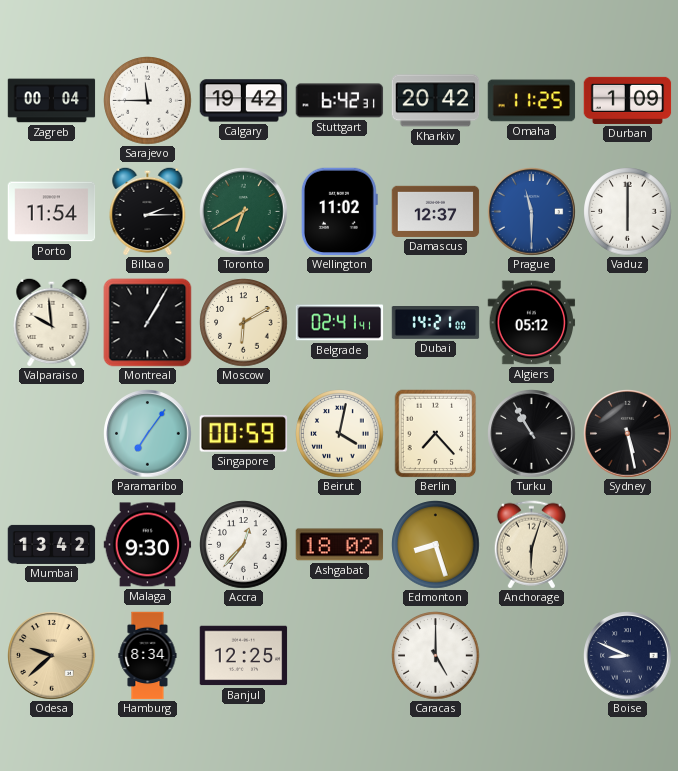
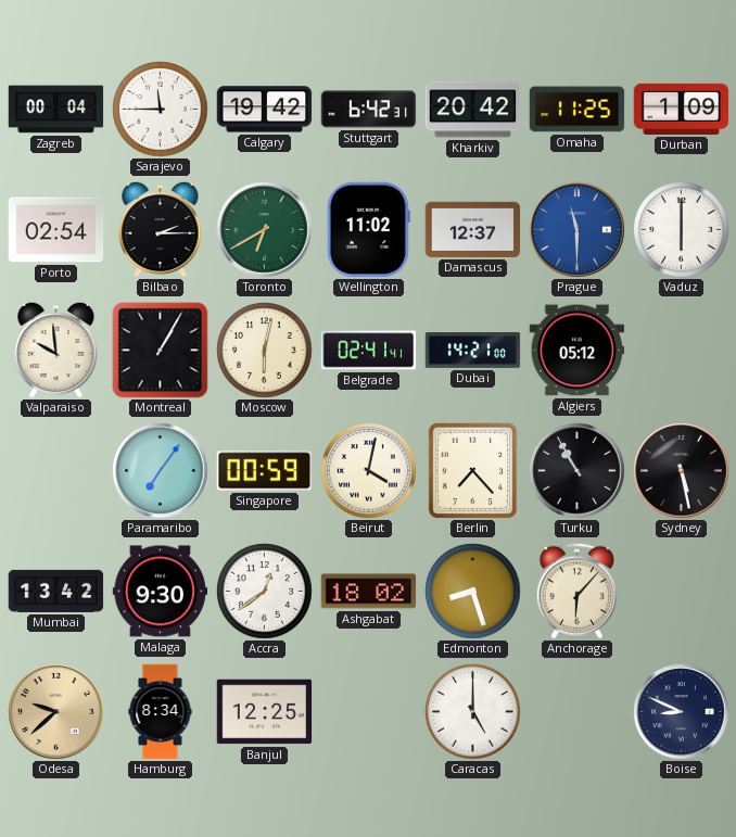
Porto: 11:54 -> 02:54
Moscow: 6:10 -> 6:02
Accra: 12:37 -> 12:39
Anchorage: 6:03 -> 6:07
